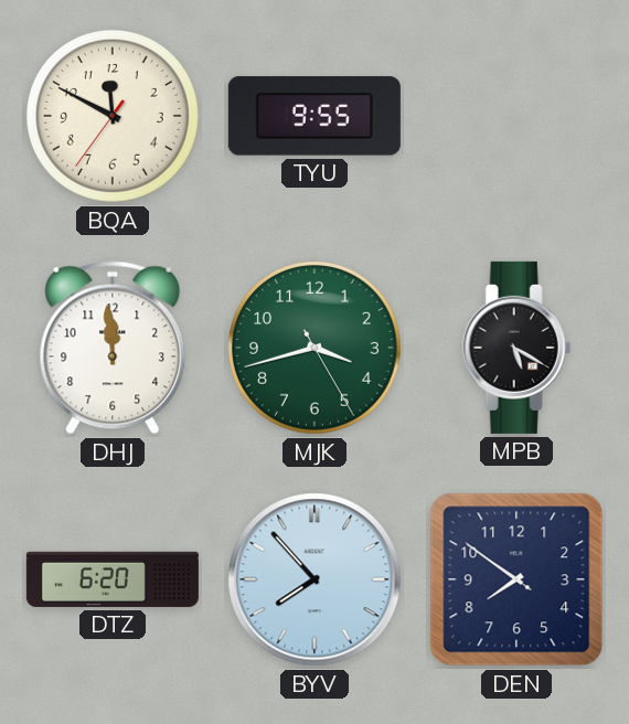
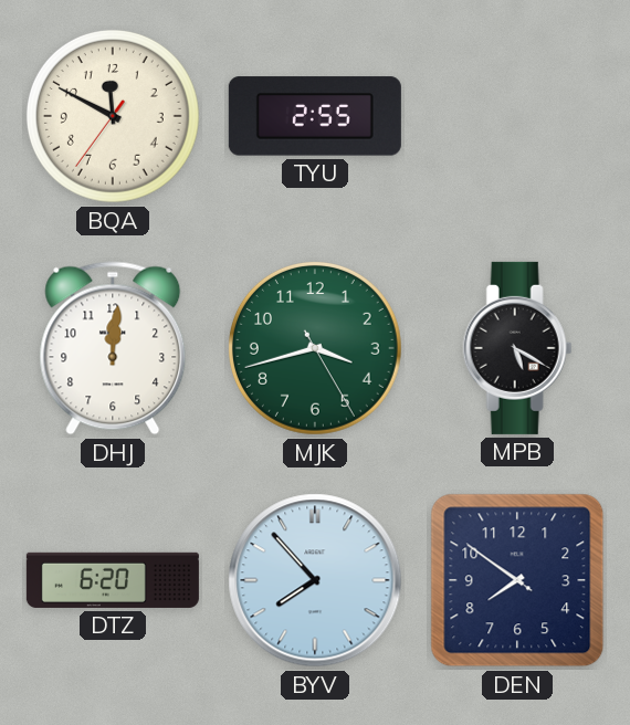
TYU: 9:55 -> 2:55
DHJ: 11:59 -> 12:01
